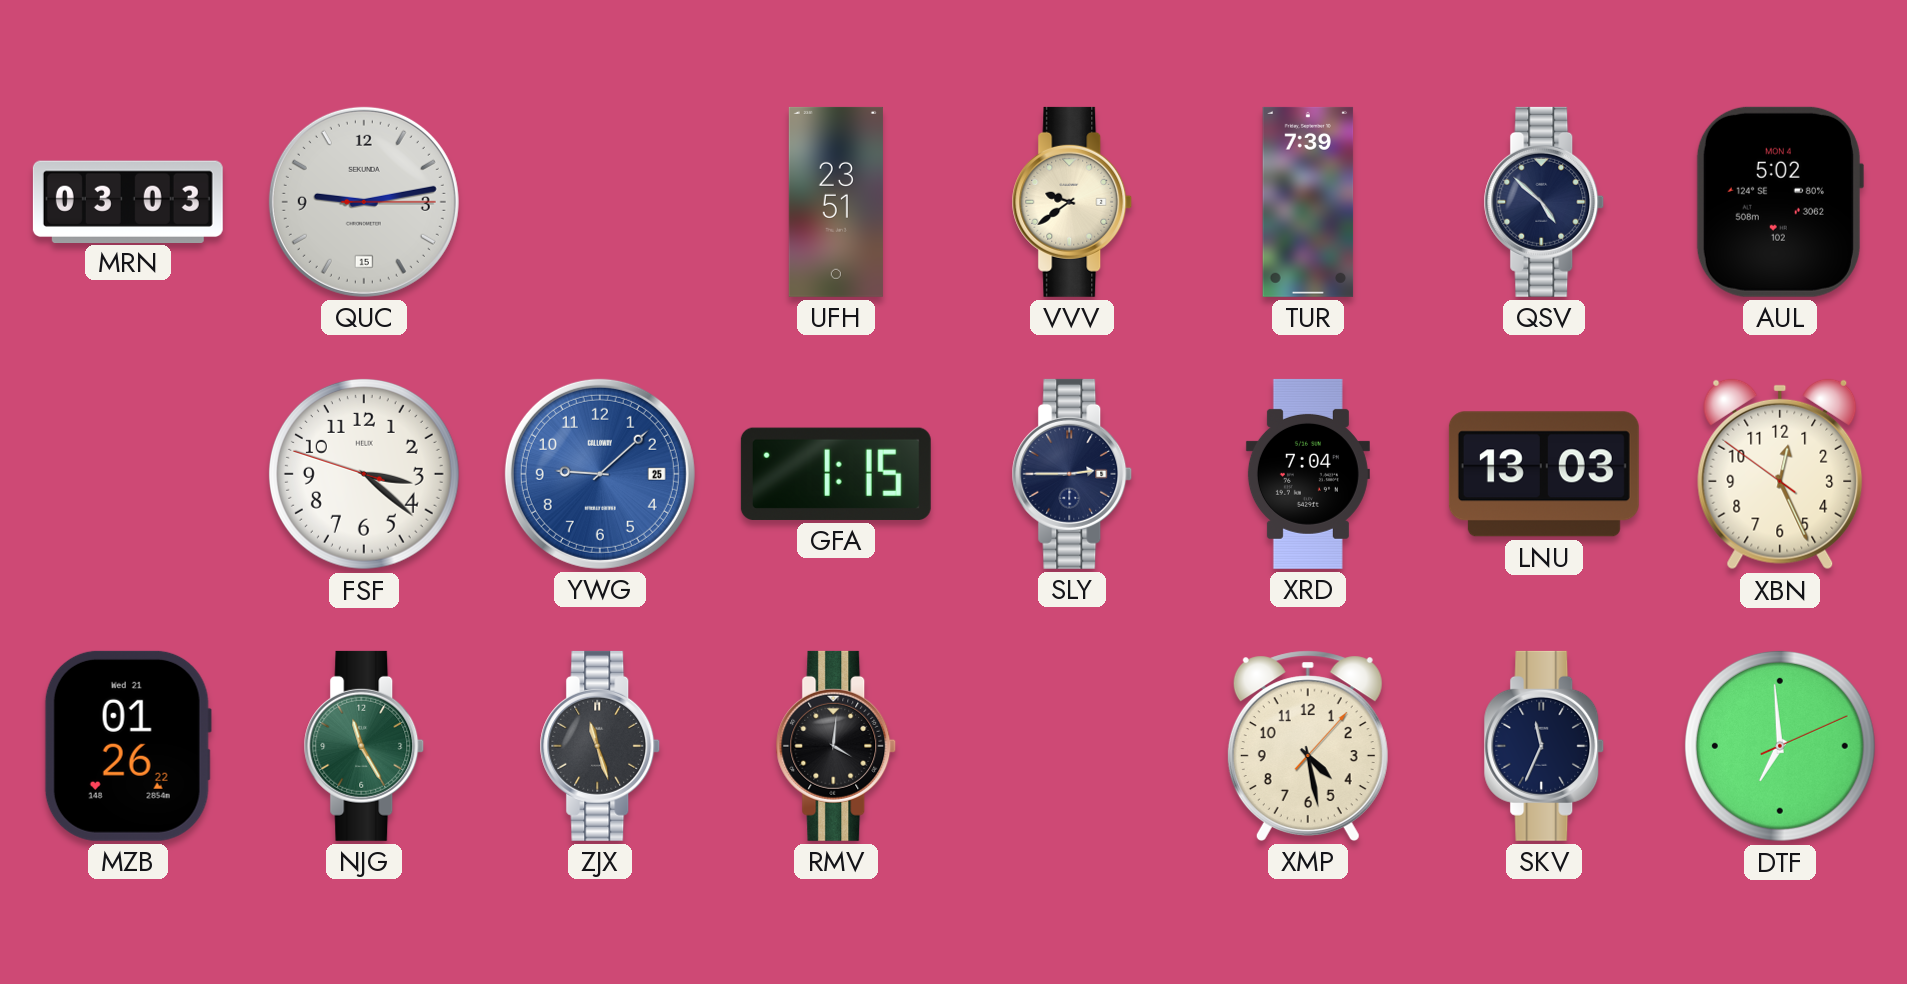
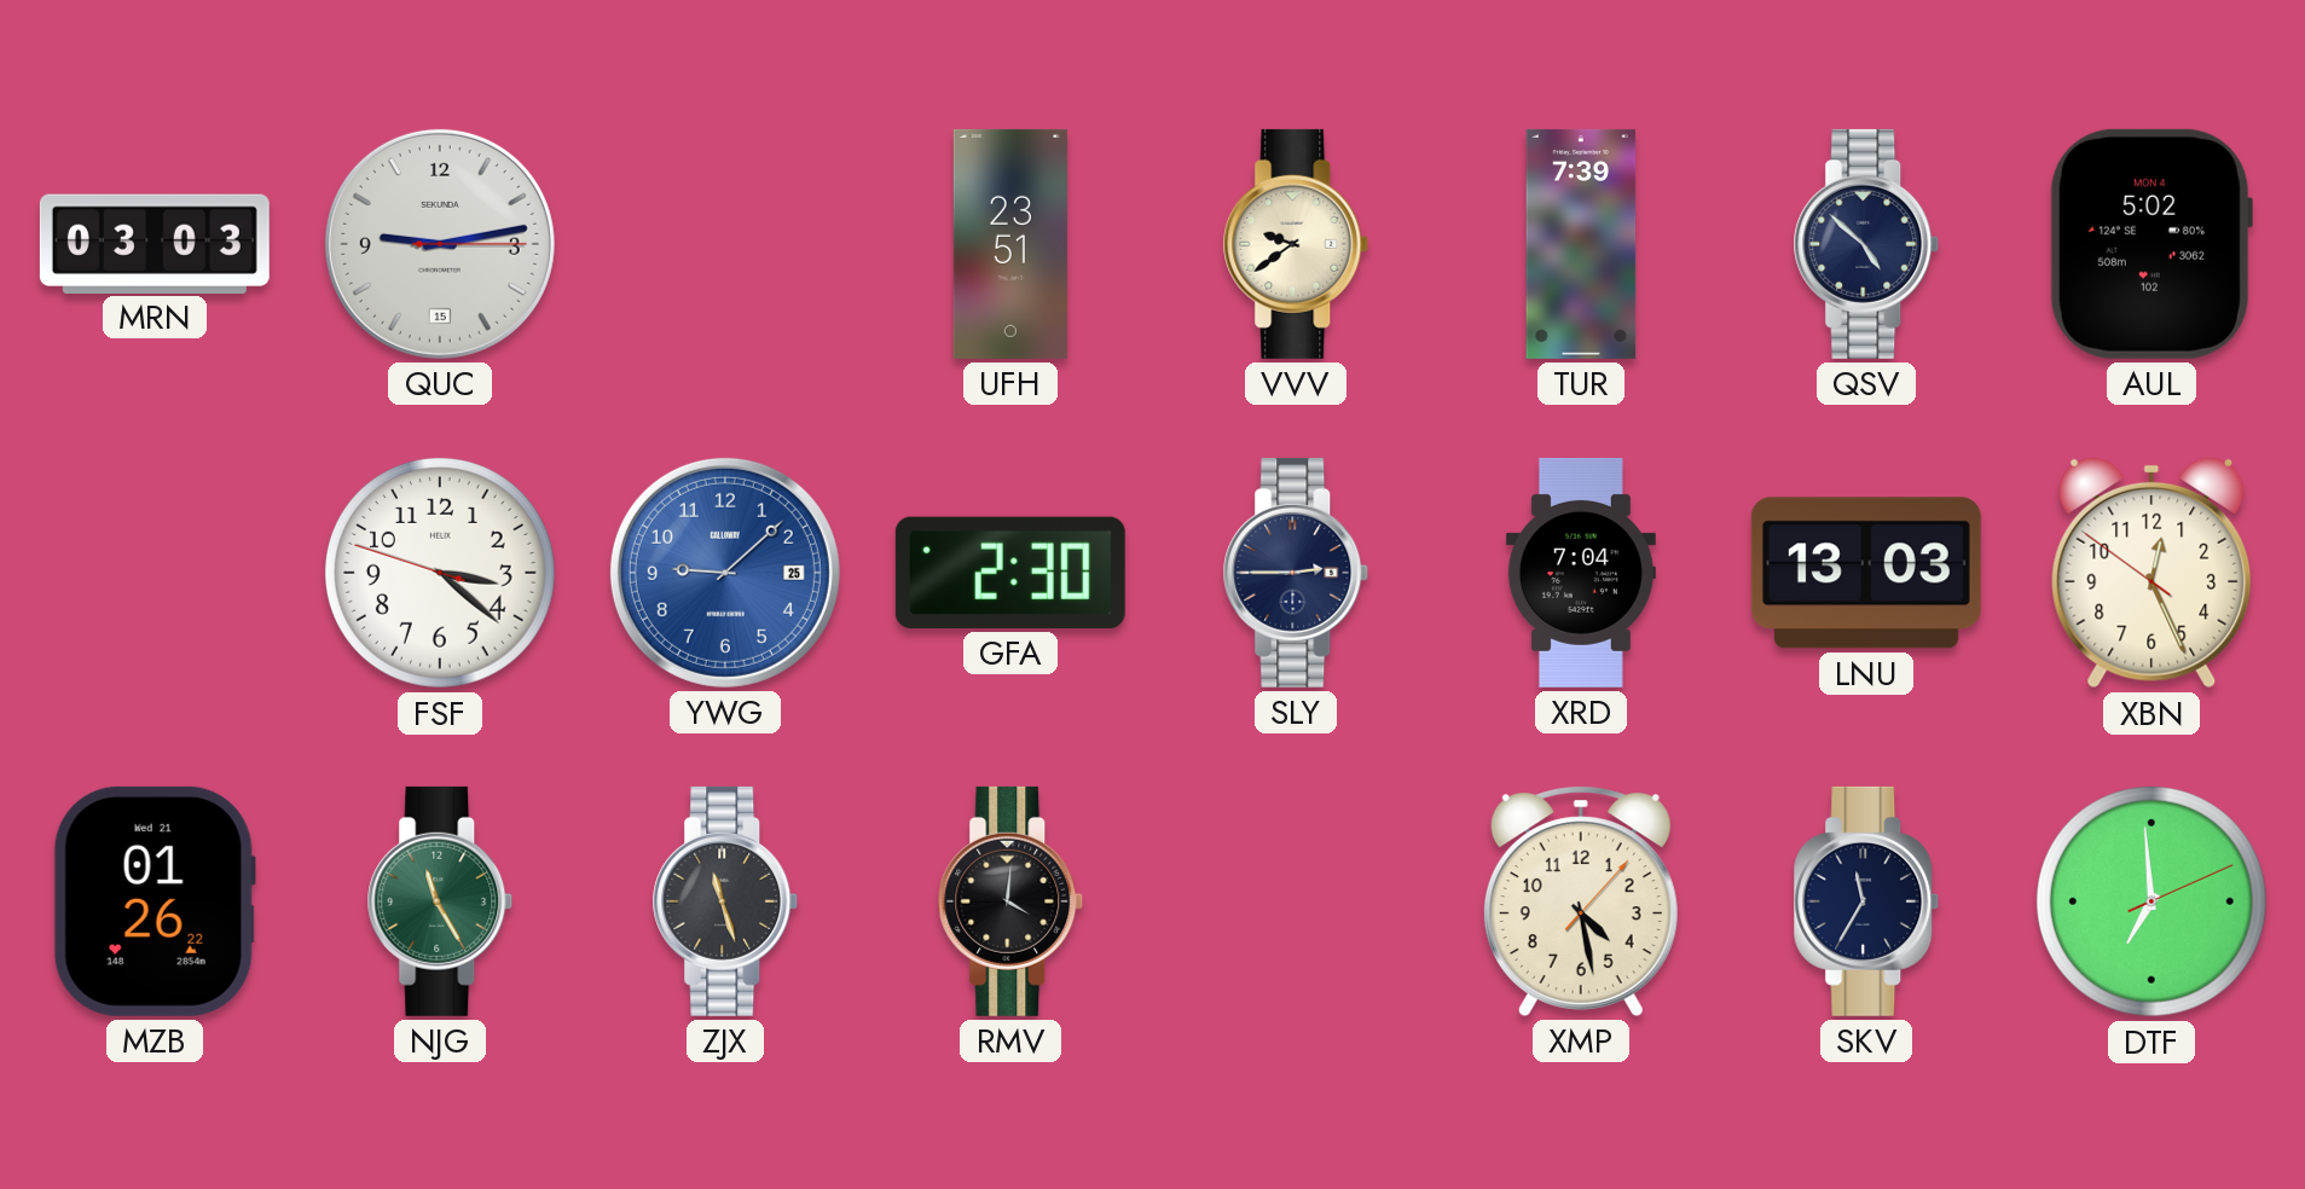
GFA: 1:15 -> 2:30
SKV: 11:34 -> 11:35
